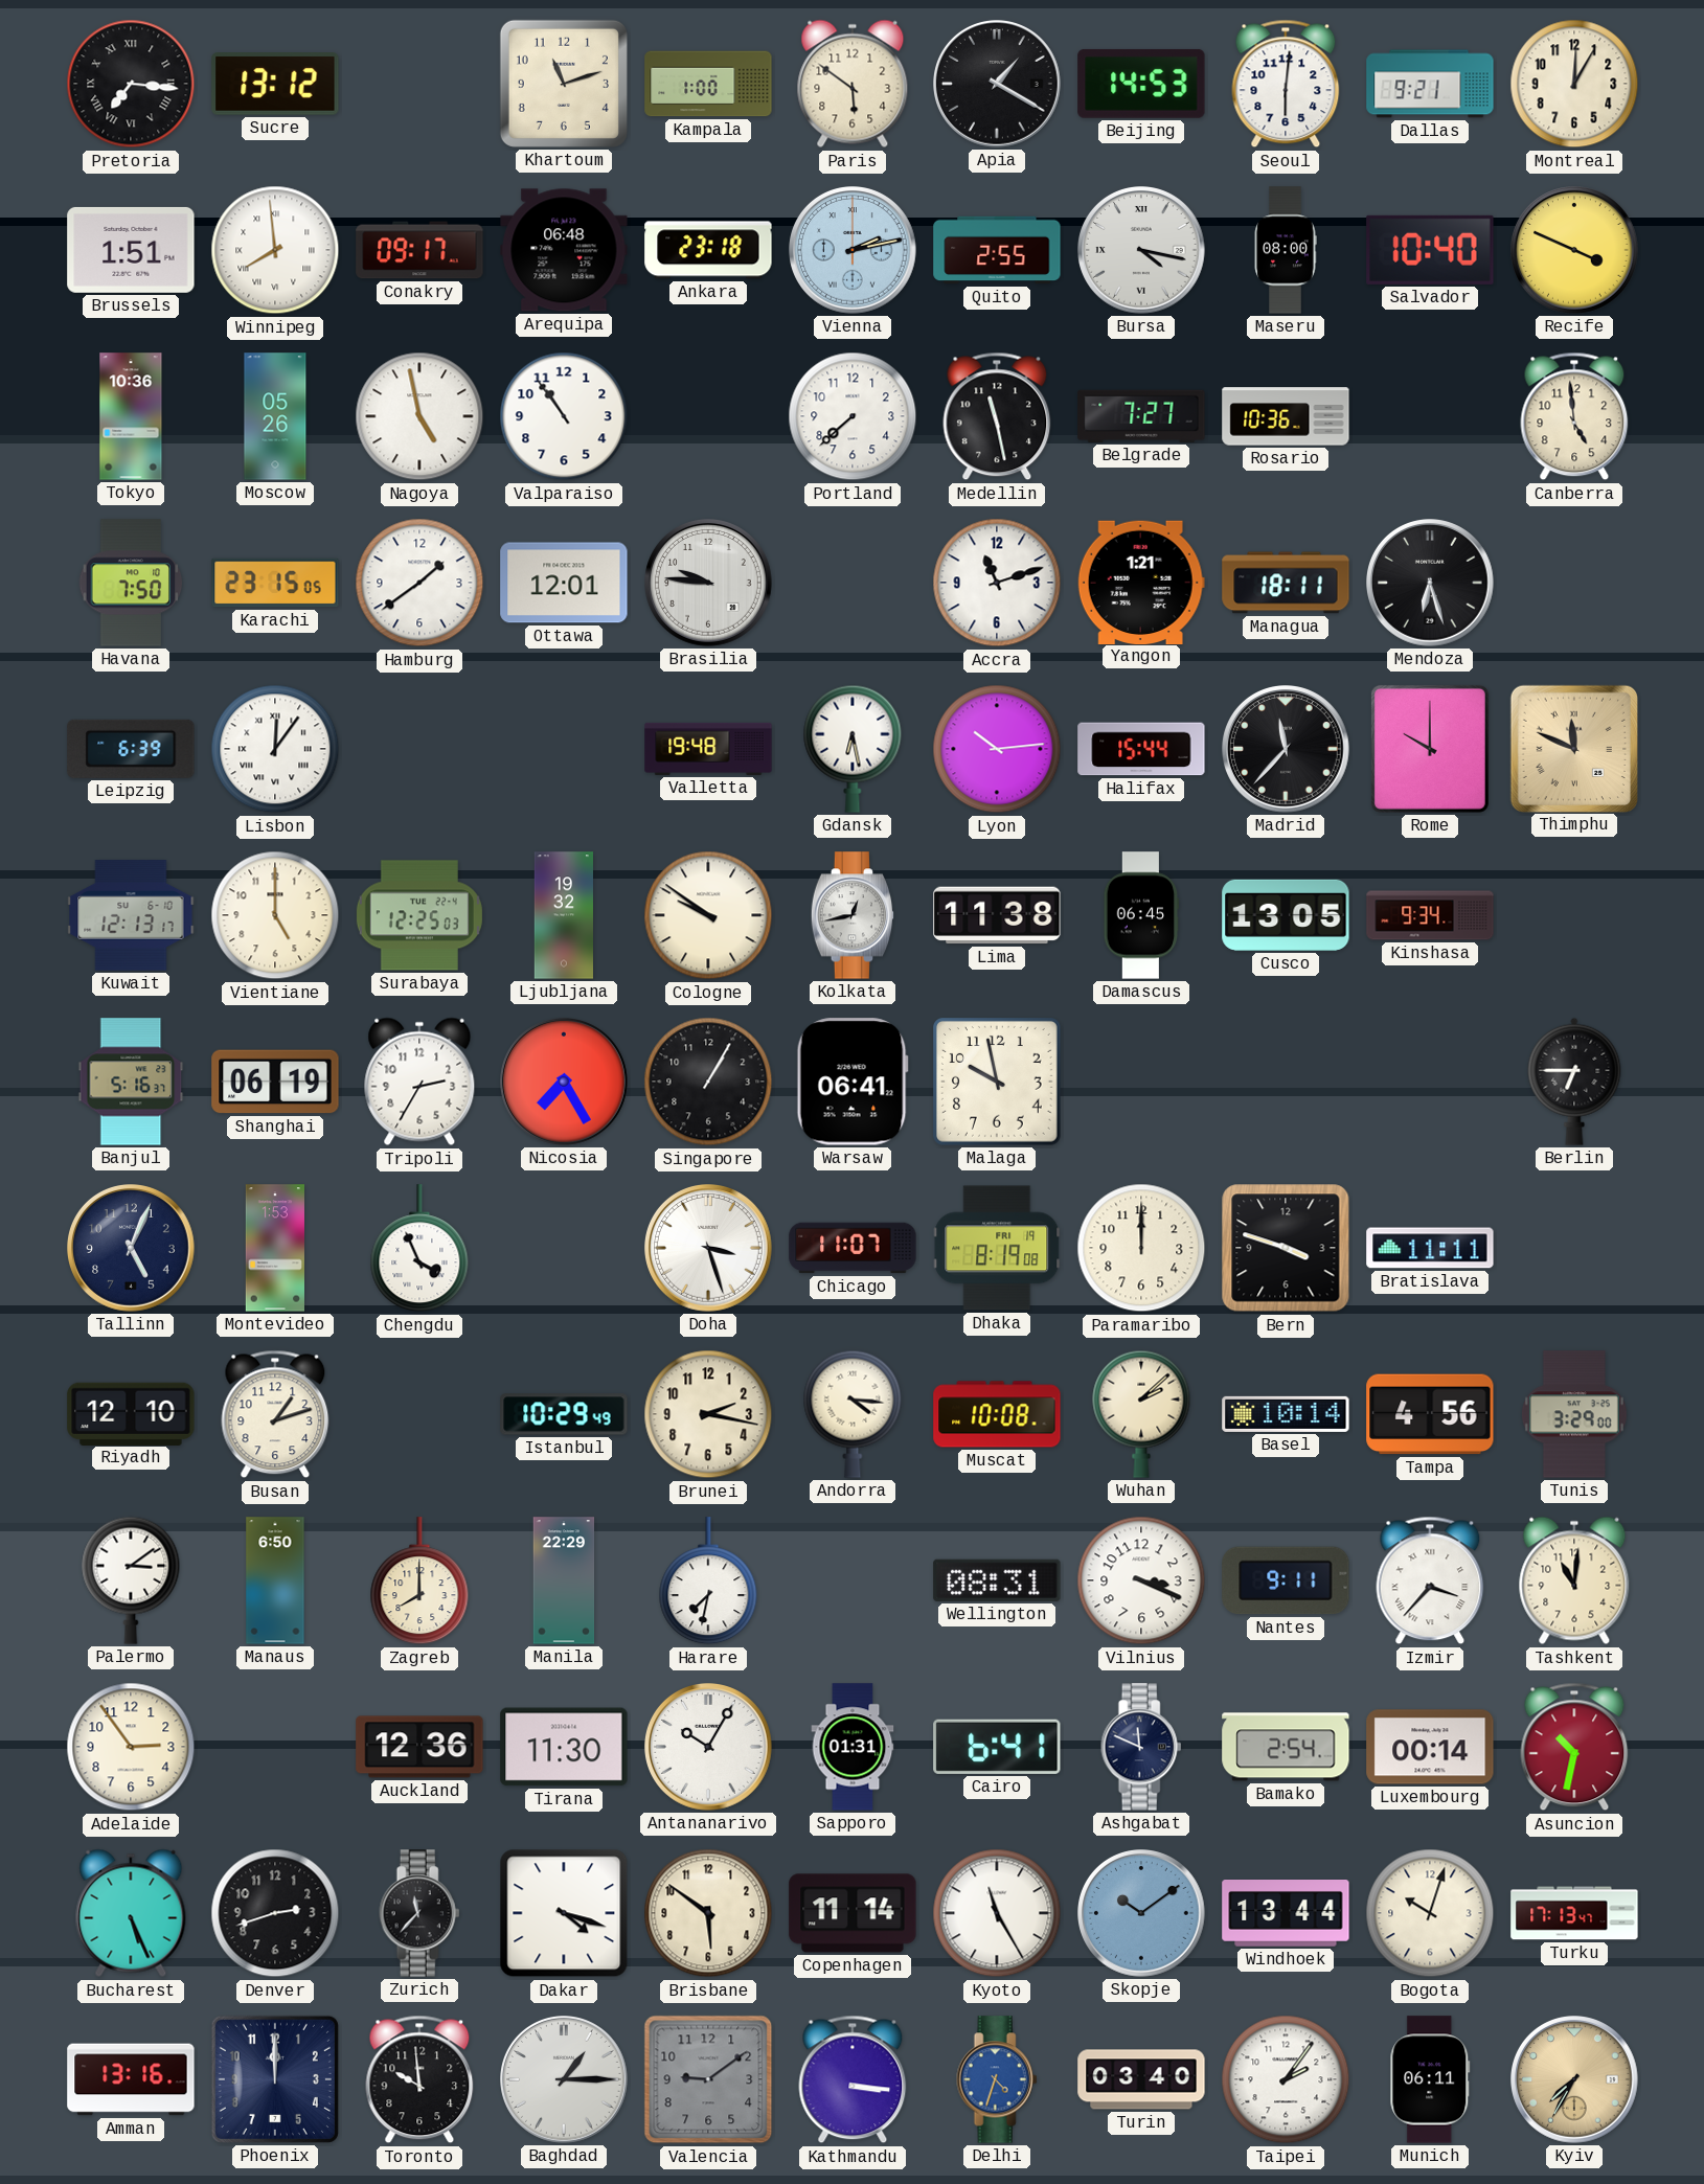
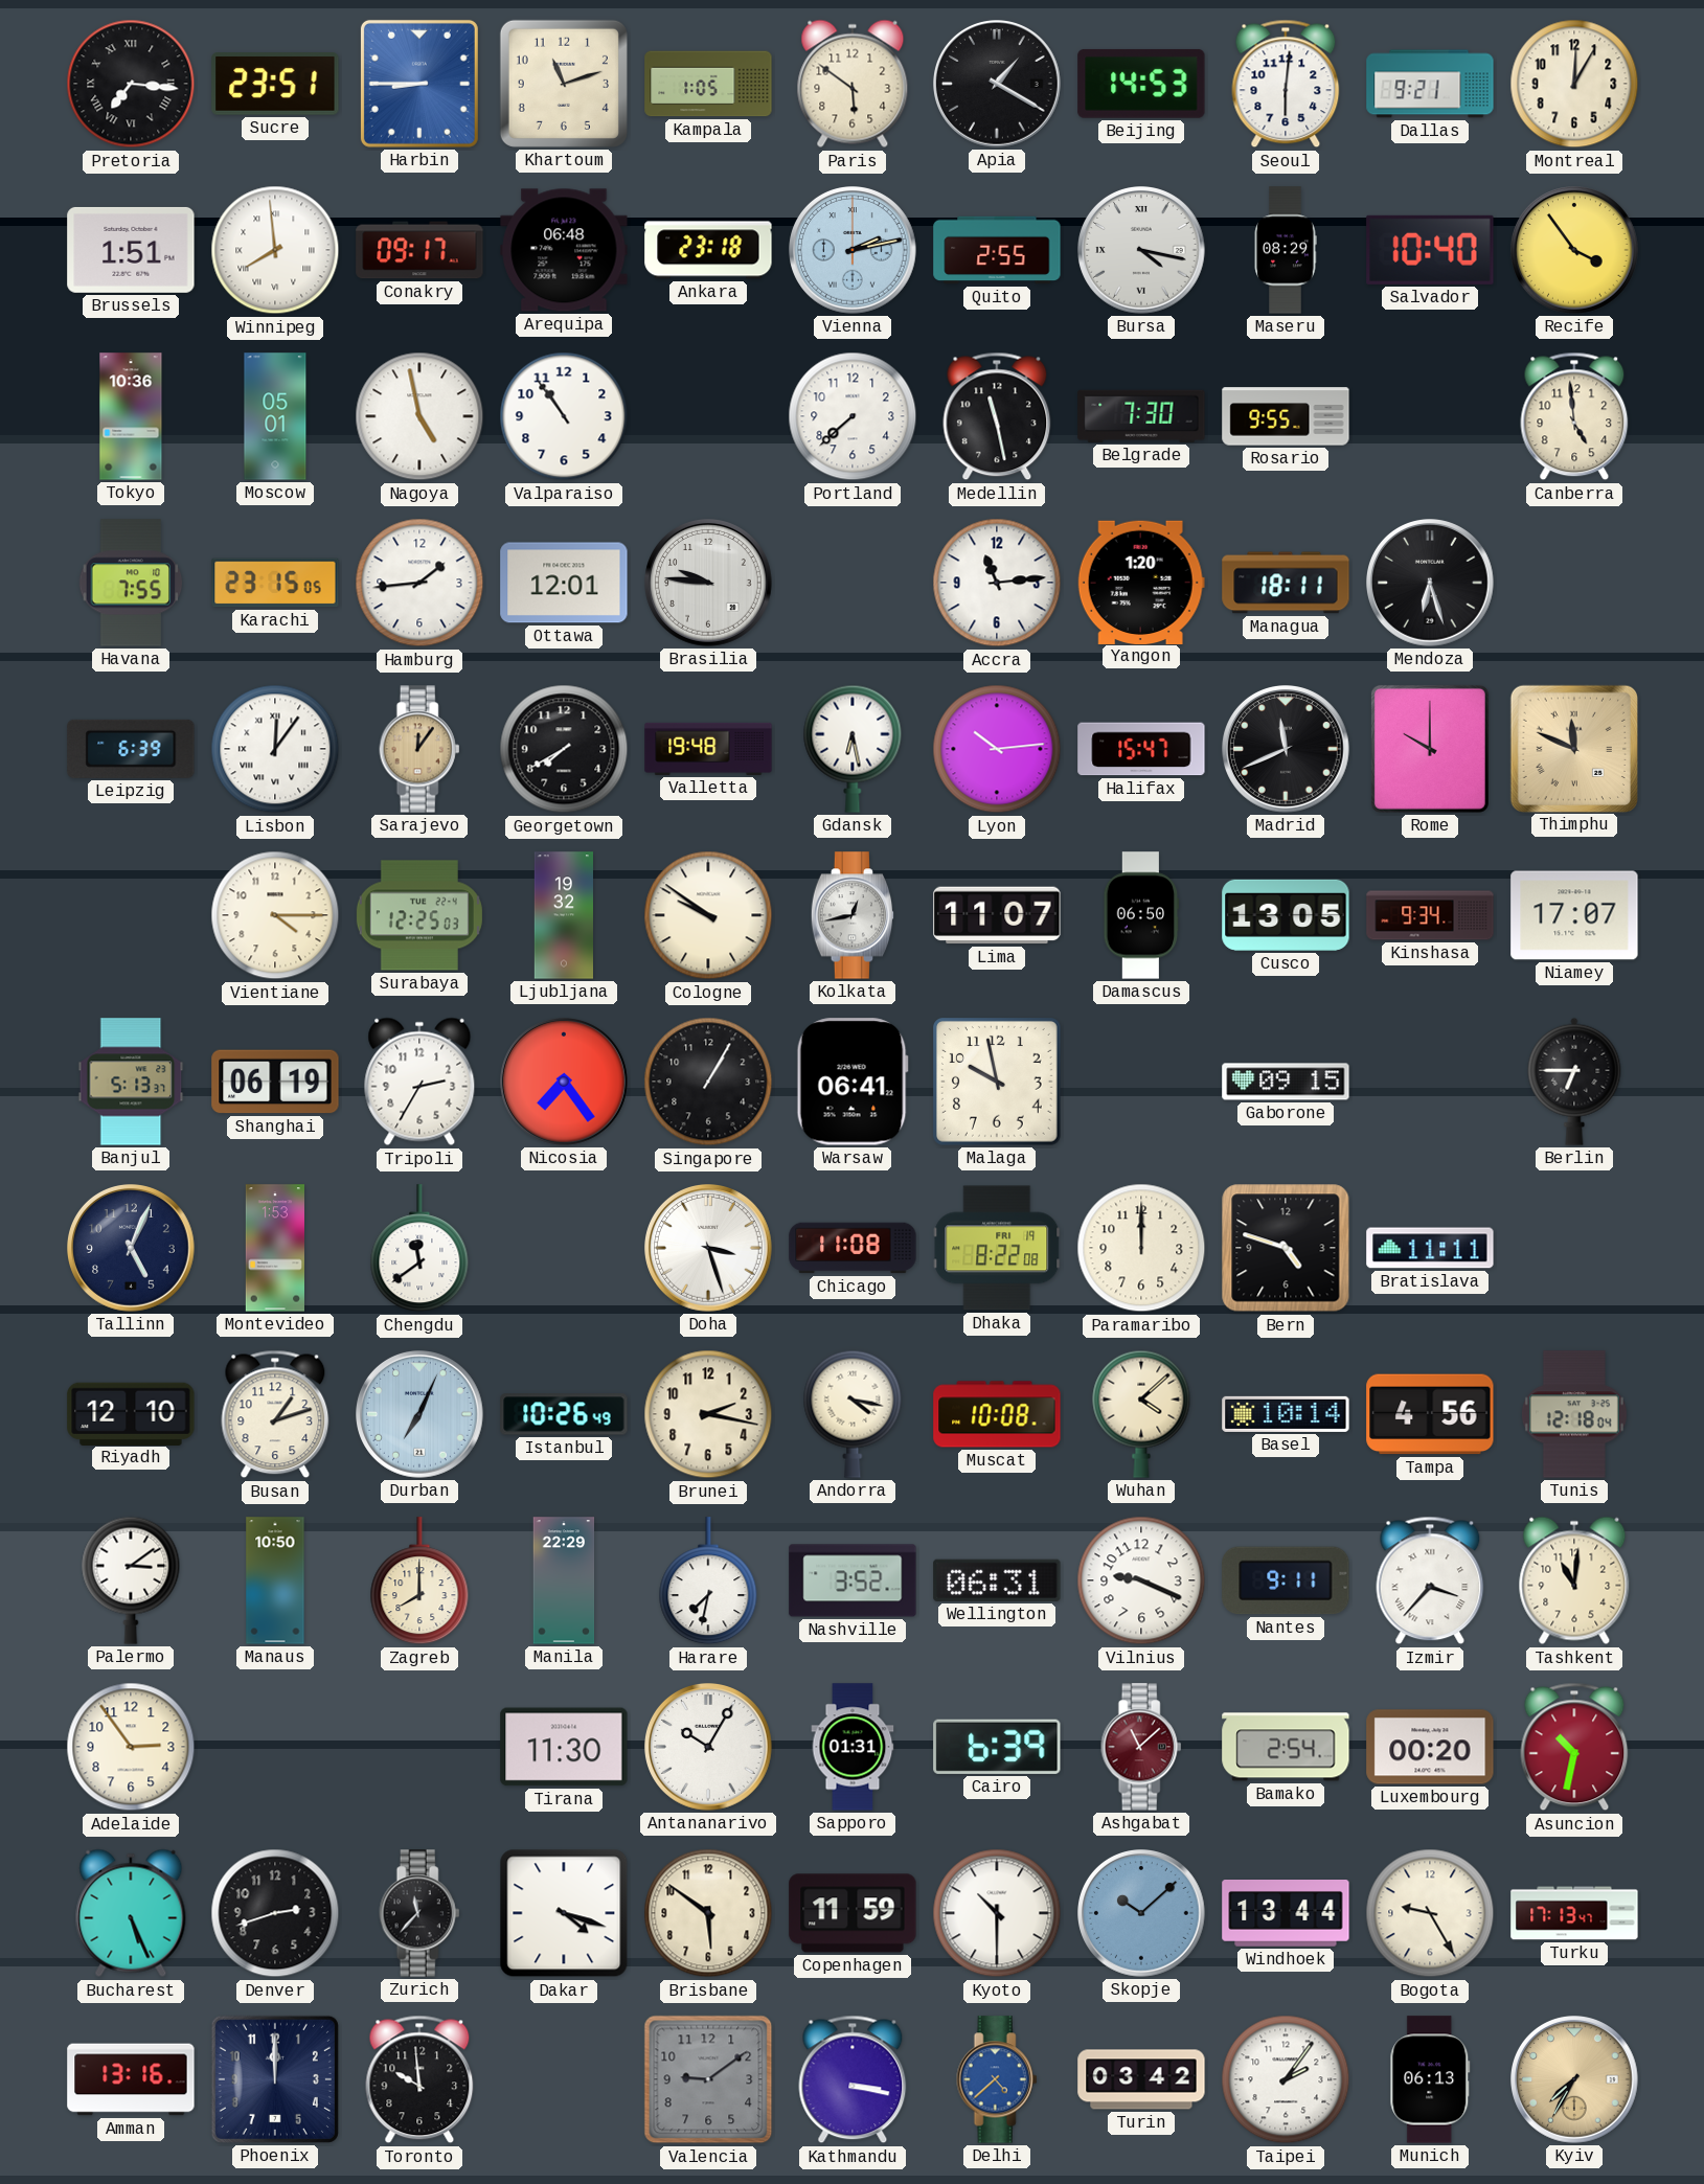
Sucre: 13:12 -> 23:51
Harbin: none -> 8:45
Kampala: 1:00 -> 1:05
Maseru: 08:00 -> 08:29
Recife: 3:49 -> 3:54
Moscow: 05:26 -> 05:01
Belgrade: 7:27 -> 7:30
Rosario: 10:36 -> 9:55
Havana: 7:50 -> 7:55
Hamburg: 1:39 -> 1:44
Accra: 11:12 -> 11:14
Yangon: 1:21 -> 1:20
Sarajevo: none -> 12:06
Georgetown: none -> 7:40
Halifax: 15:44 -> 15:47
Madrid: 11:37 -> 11:41
Kuwait: 12:13 -> none
Vientiane: 5:00 -> 4:15
Lima: 11:38 -> 11:07
Damascus: 06:45 -> 06:50
Niamey: none -> 17:07
Banjul: 5:16 -> 5:13
Nicosia: 7:25 -> 7:24
Gaborone: none -> 09:15
Chengdu: 3:56 -> 11:39
Chicago: 11:07 -> 11:08
Dhaka: 8:19 -> 8:22
Bern: 3:48 -> 4:48
Durban: none -> 7:04
Istanbul: 10:29 -> 10:26
Andorra: 4:16 -> 4:17
Wuhan: 2:08 -> 4:08
Tunis: 3:29 -> 12:18
Manaus: 6:50 -> 10:50
Nashville: none -> 3:52
Wellington: 08:31 -> 06:31
Vilnius: 3:19 -> 9:19
Auckland: 12:36 -> none
Cairo: 6:41 -> 6:39
Ashgabat: 11:49 -> 11:08
Ashgabat dial: navy -> burgundy
Luxembourg: 00:14 -> 00:20
Copenhagen: 11:14 -> 11:59
Kyoto: 11:25 -> 10:30
Skopje: 10:09 -> 10:08
Bogota: 10:03 -> 9:25
Baghdad: 1:15 -> none
Kathmandu: 3:16 -> 3:17
Delhi: 4:33 -> 4:38
Turin: 03:40 -> 03:42
Munich: 06:11 -> 06:13
